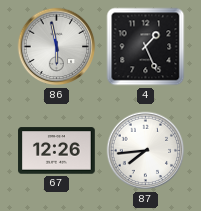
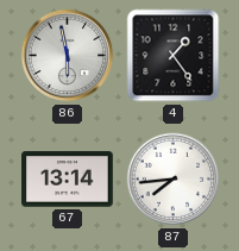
4: 1:26 -> 1:24
67: 12:26 -> 13:14
